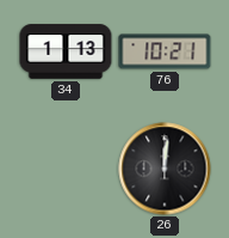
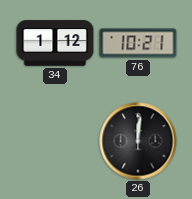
34: 1:13 -> 1:12
